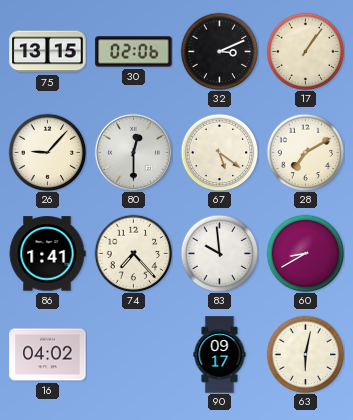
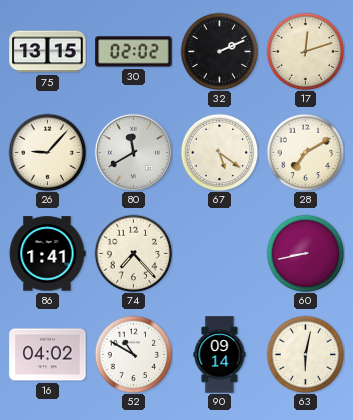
30: 02:06 -> 02:02
32: 3:11 -> 2:11
17: 1:06 -> 12:12
80: 12:30 -> 11:40
83: 9:59 -> none
60: 8:40 -> 8:43
52: none -> 10:50
90: 09:17 -> 09:14
